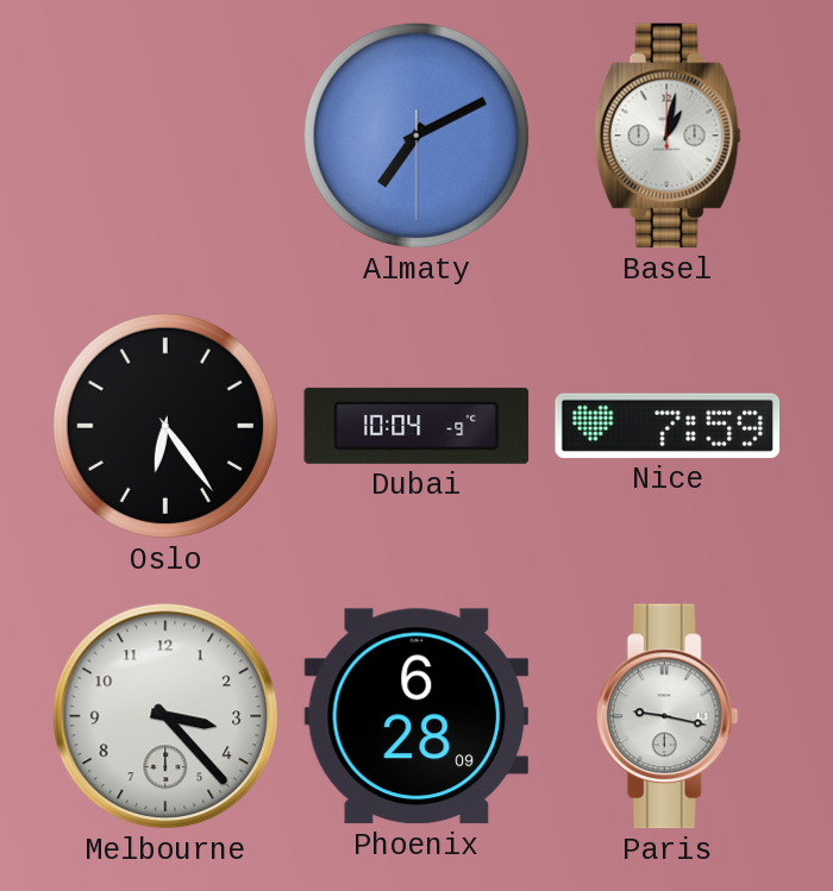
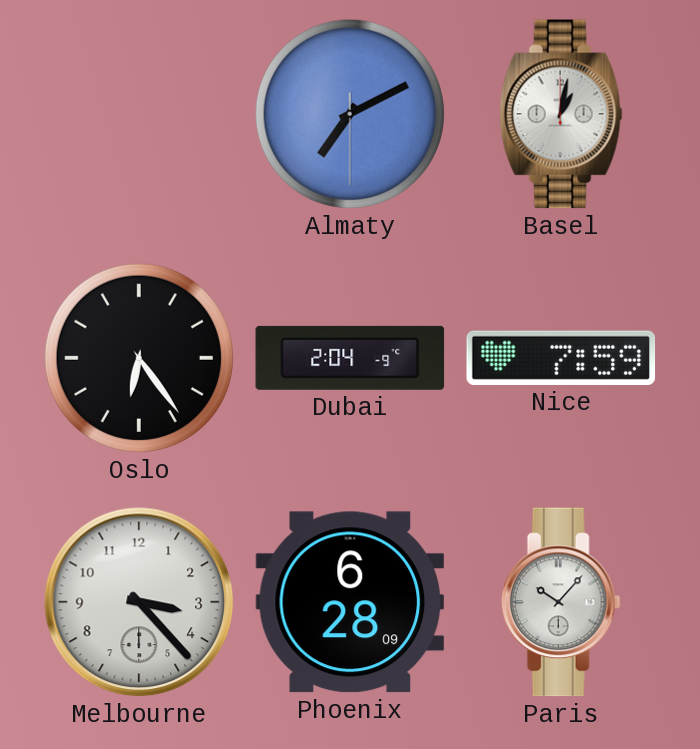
Dubai: 10:04 -> 2:04
Paris: 9:17 -> 10:07
